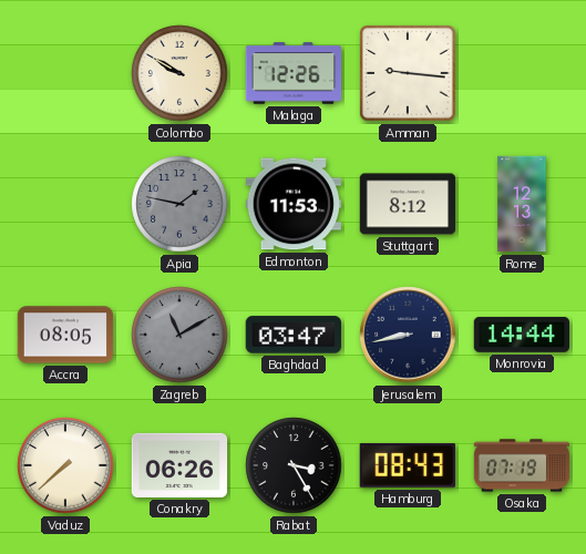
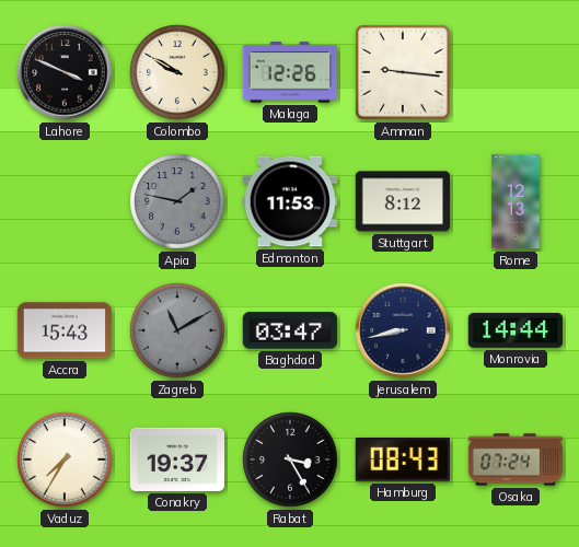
Lahore: none -> 3:49
Accra: 08:05 -> 15:43
Vaduz: 7:38 -> 7:35
Conakry: 06:26 -> 19:37
Osaka: 07:19 -> 07:24
